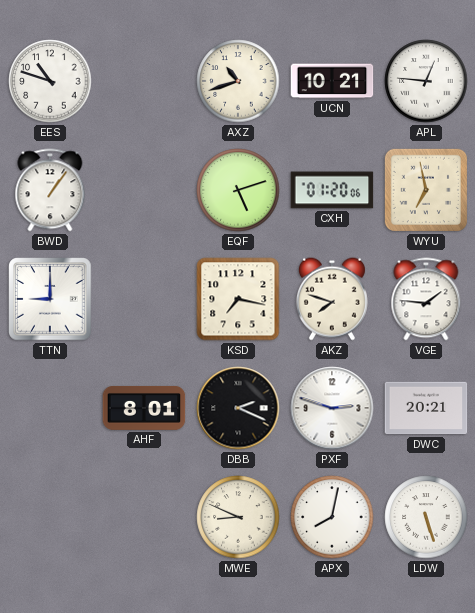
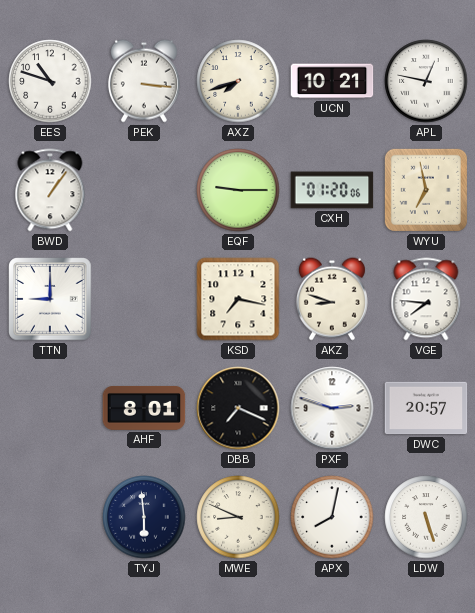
PEK: none -> 3:16
AXZ: 10:42 -> 7:42
APL: 12:46 -> 12:47
EQF: 5:12 -> 9:15
AKZ: 7:48 -> 8:48
VGE: 1:46 -> 7:46
DBB: 2:19 -> 7:19
DWC: 20:21 -> 20:57
TYJ: none -> 5:59
